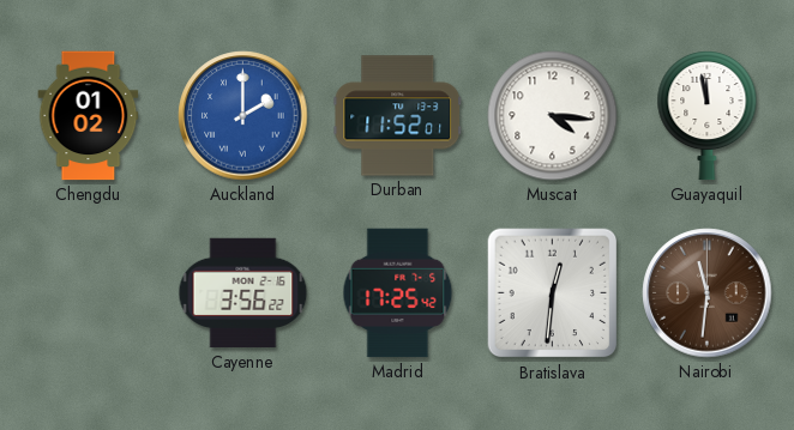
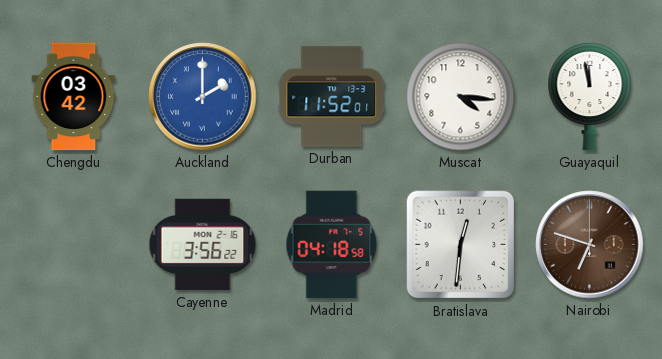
Chengdu: 01:02 -> 03:42
Madrid: 17:25 -> 04:18
Nairobi: 11:31 -> 6:48
